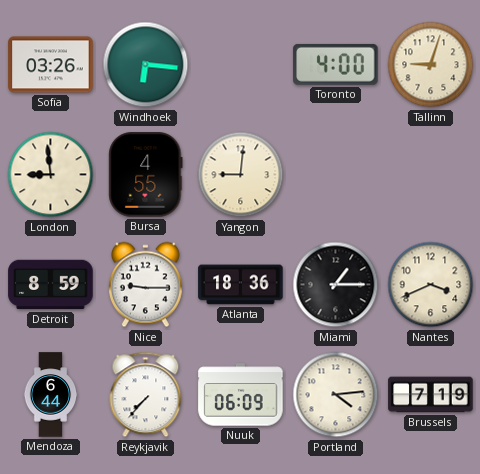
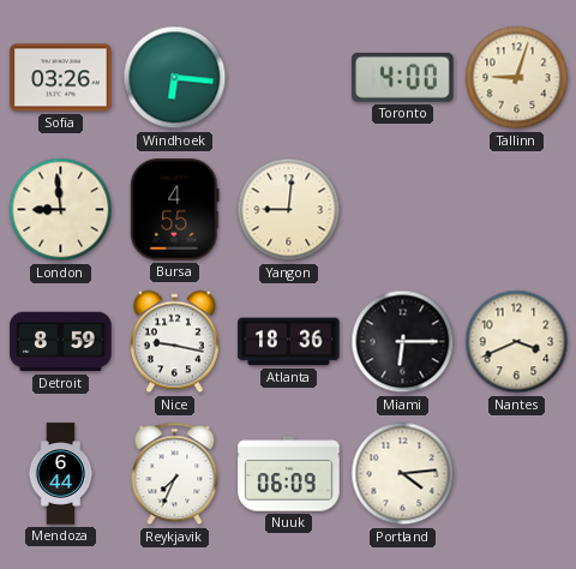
Nice: 9:15 -> 9:17
Miami: 1:15 -> 6:15
Reykjavik: 7:37 -> 7:34
Brussels: 7:19 -> none
